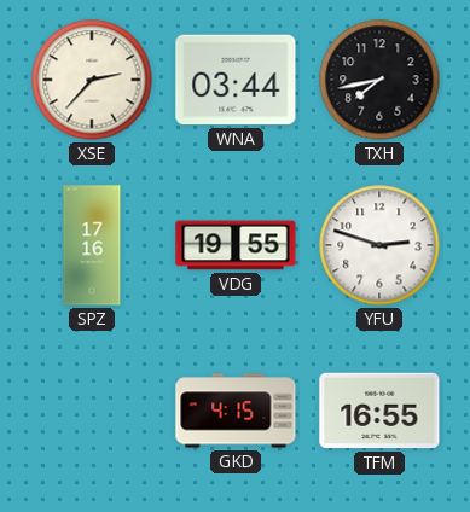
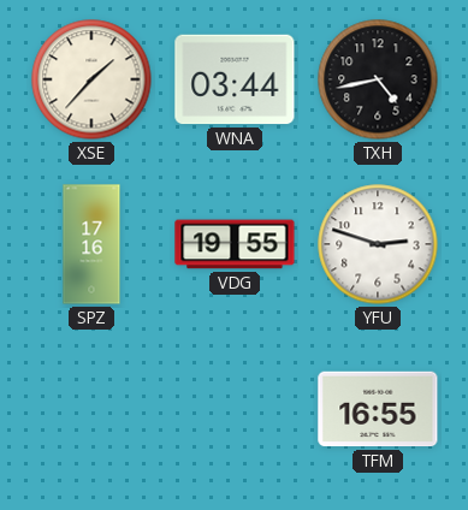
XSE: 2:37 -> 1:37
TXH: 7:43 -> 4:43
GKD: 4:15 -> none
